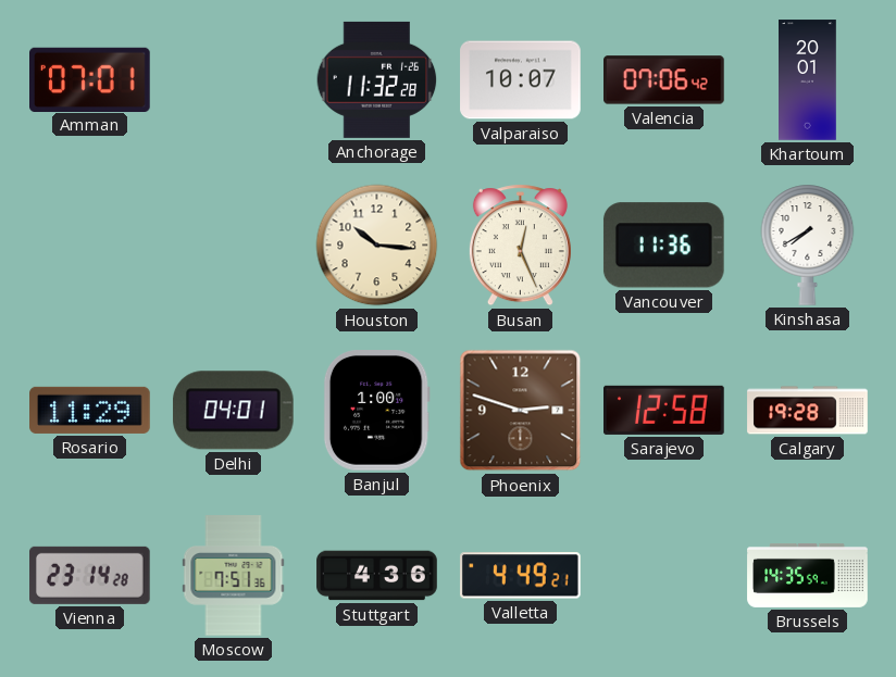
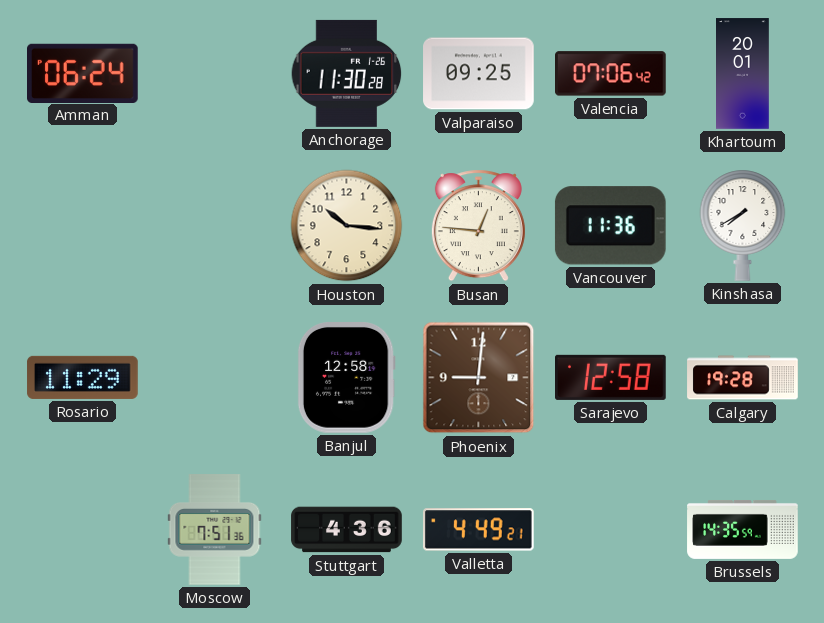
Amman: 07:01 -> 06:24
Anchorage: 11:32 -> 11:30
Valparaiso: 10:07 -> 09:25
Busan: 12:26 -> 12:46
Delhi: 04:01 -> none
Banjul: 1:00 -> 12:58
Phoenix: 2:48 -> 9:01
Vienna: 23:14 -> none
